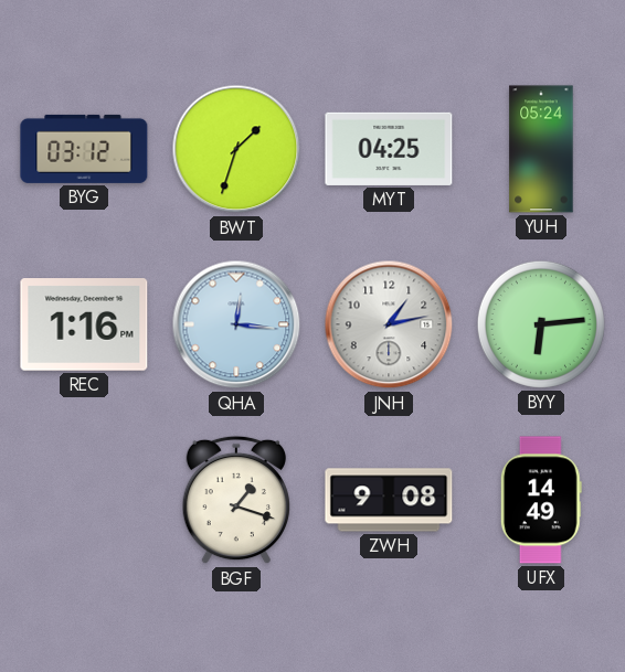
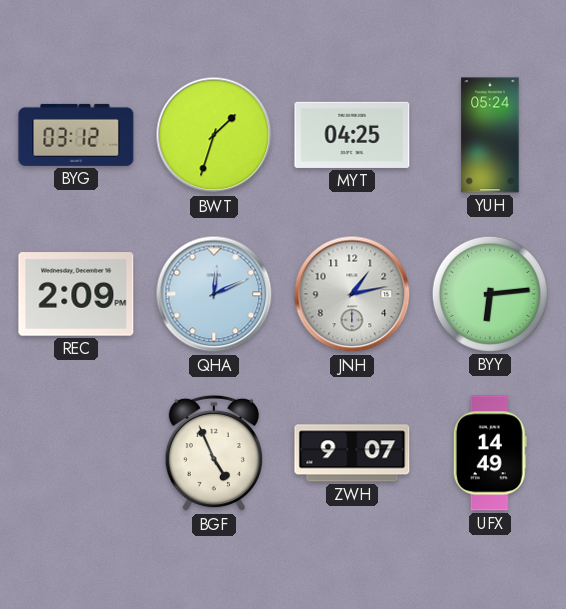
REC: 1:16 -> 2:09
QHA: 12:16 -> 12:11
BGF: 1:18 -> 4:56
ZWH: 9:08 -> 9:07
